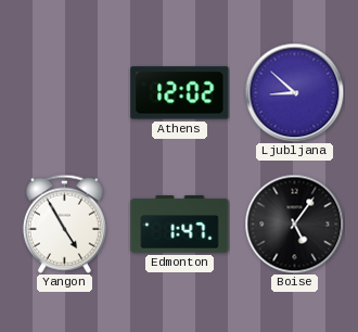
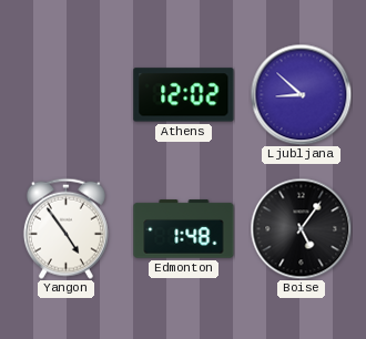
Yangon: 4:55 -> 4:54
Edmonton: 1:47 -> 1:48
